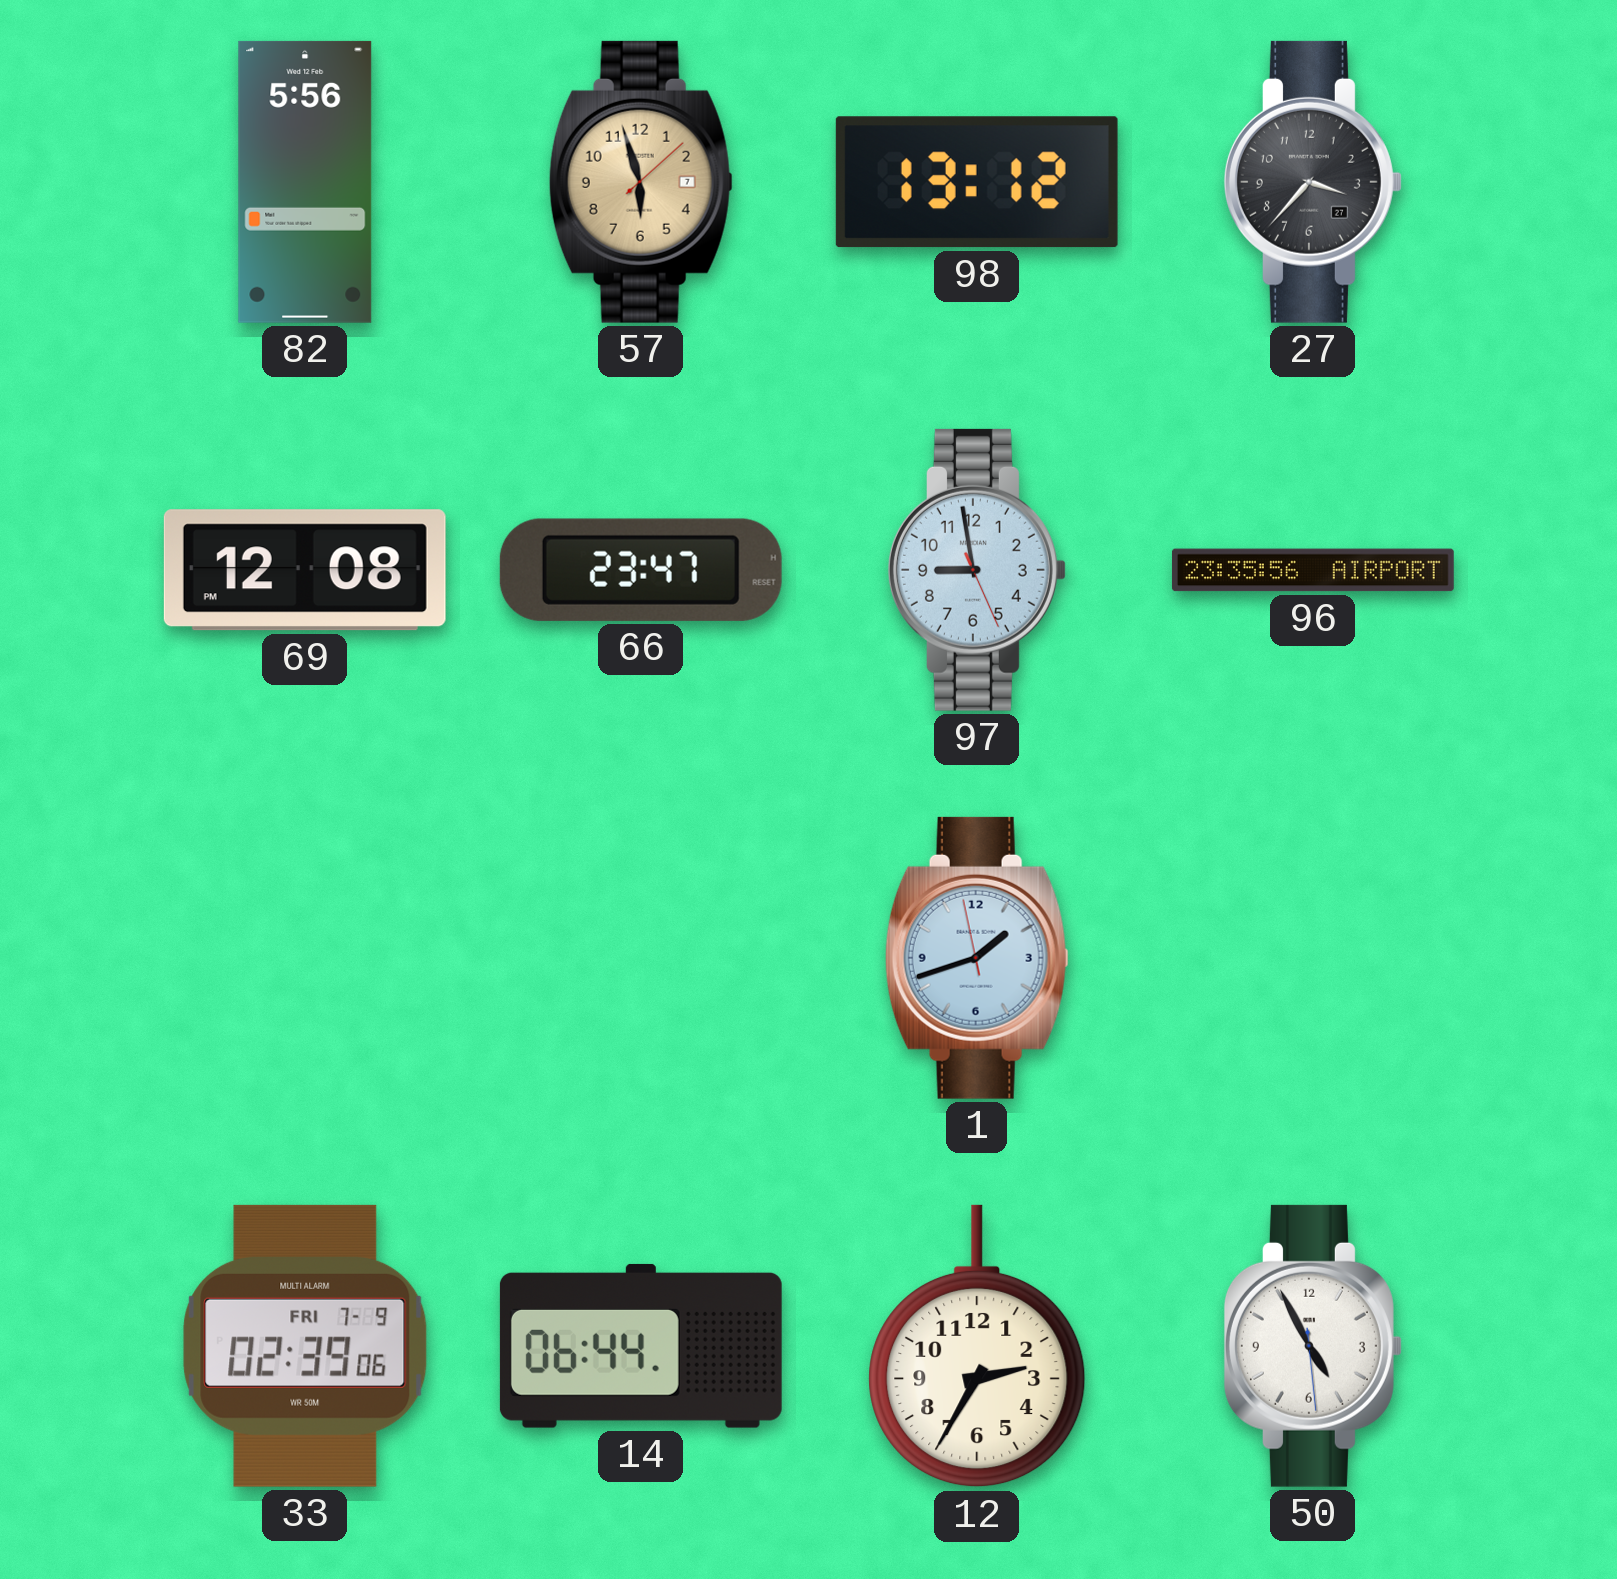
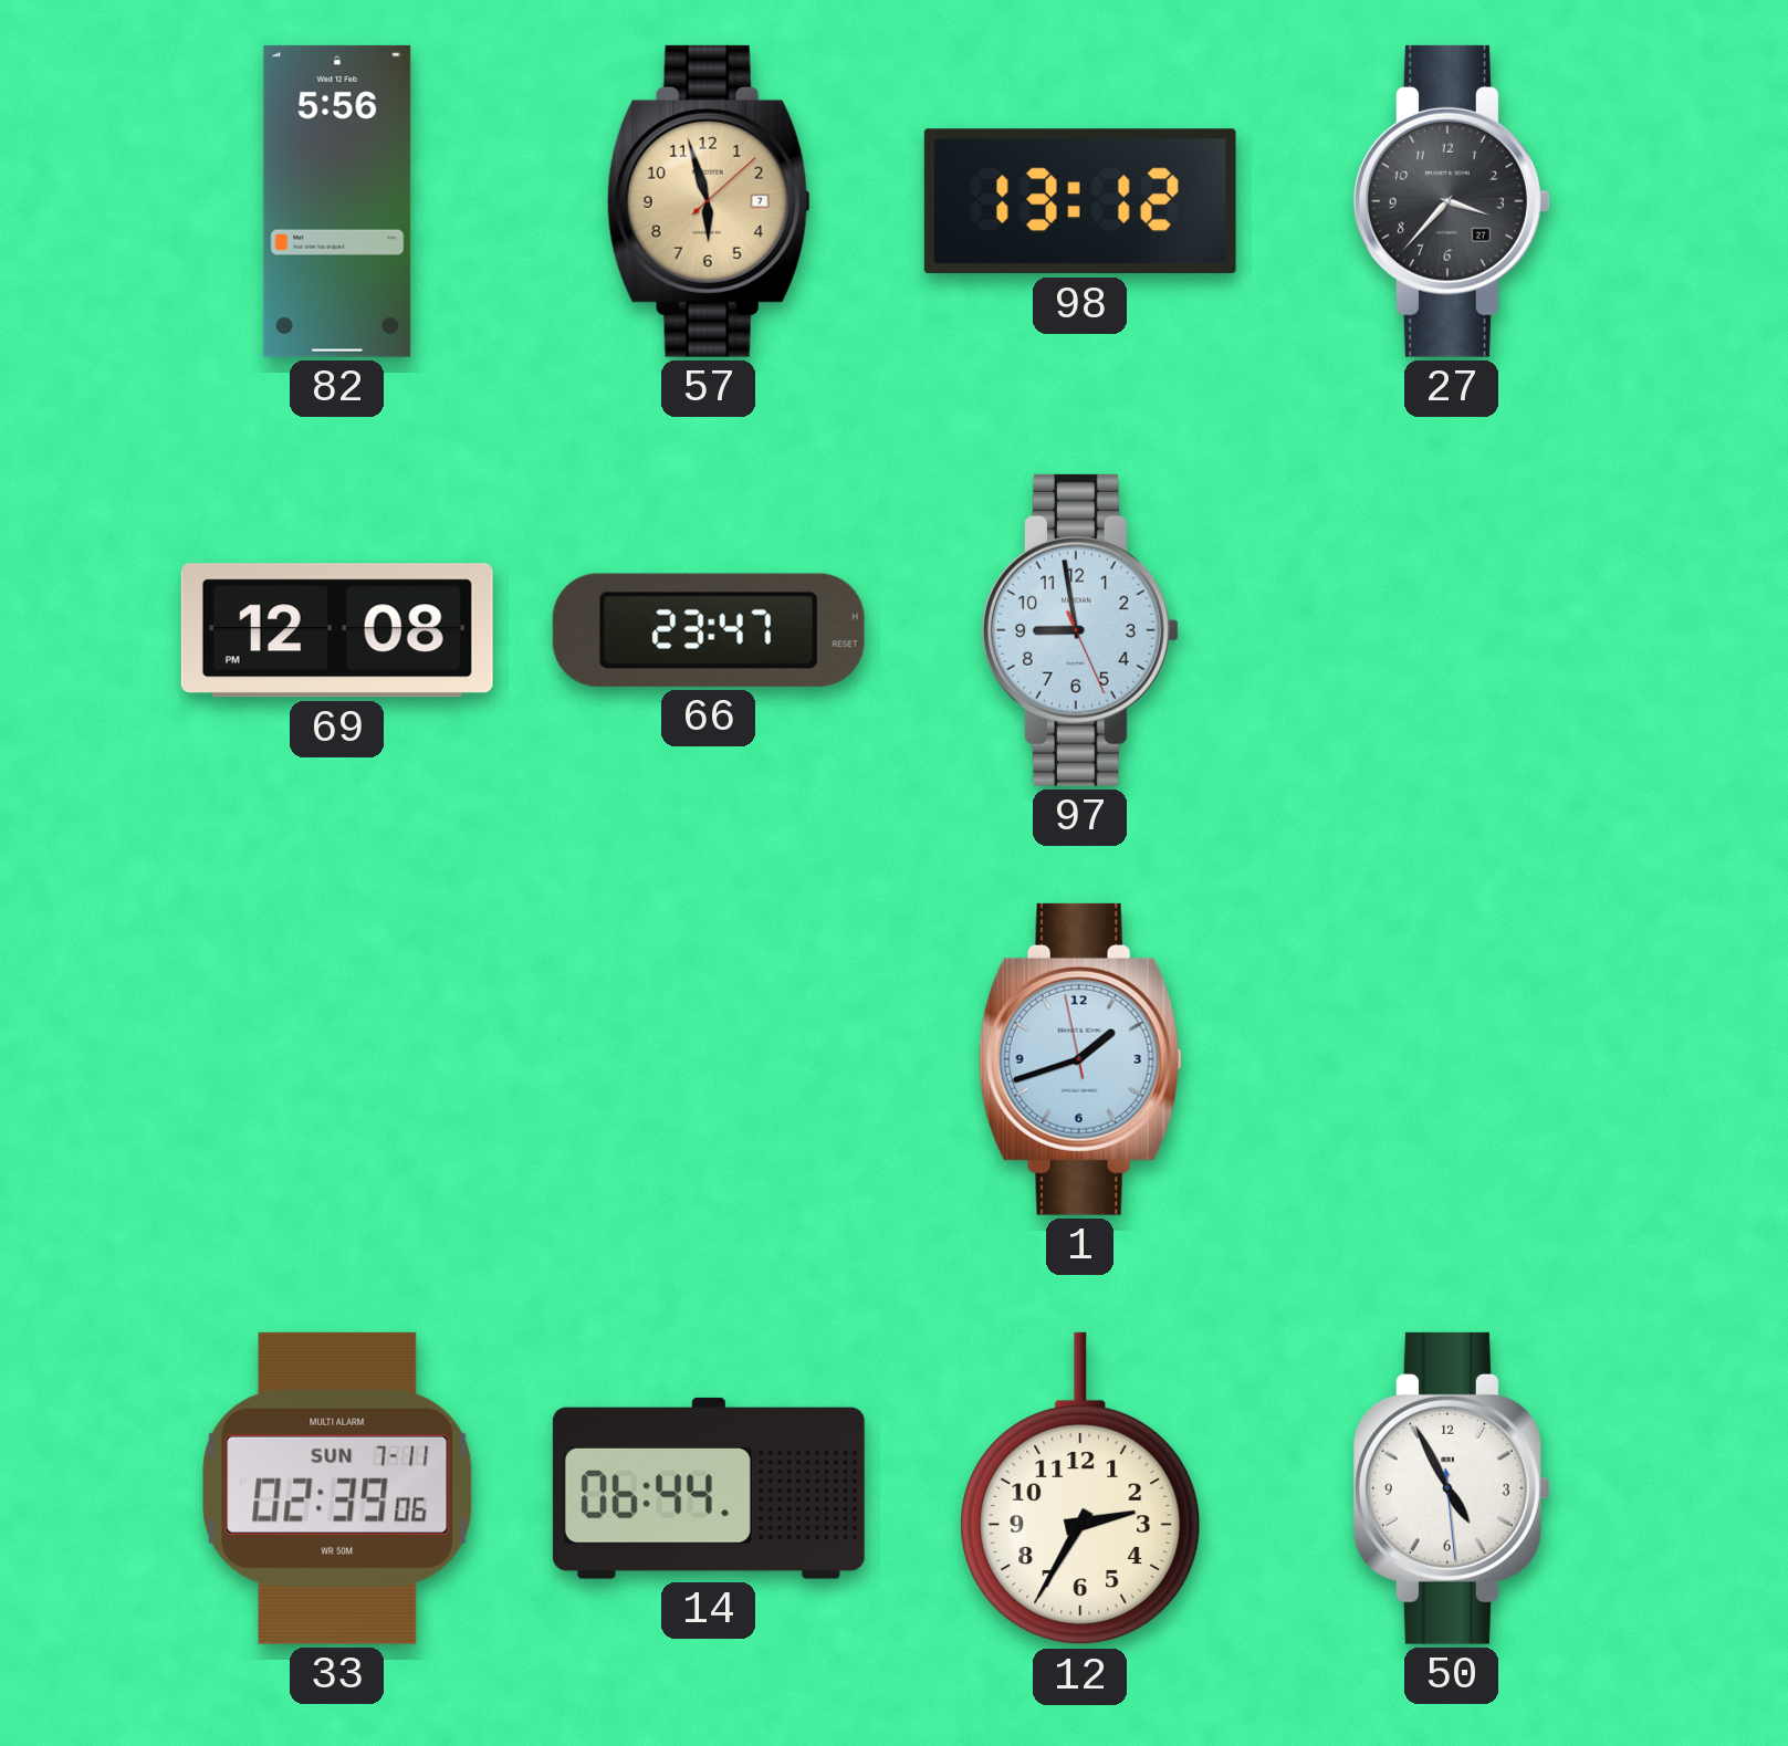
96: 23:35 -> none
33 date: FRI 7-9 -> SUN 7-11
